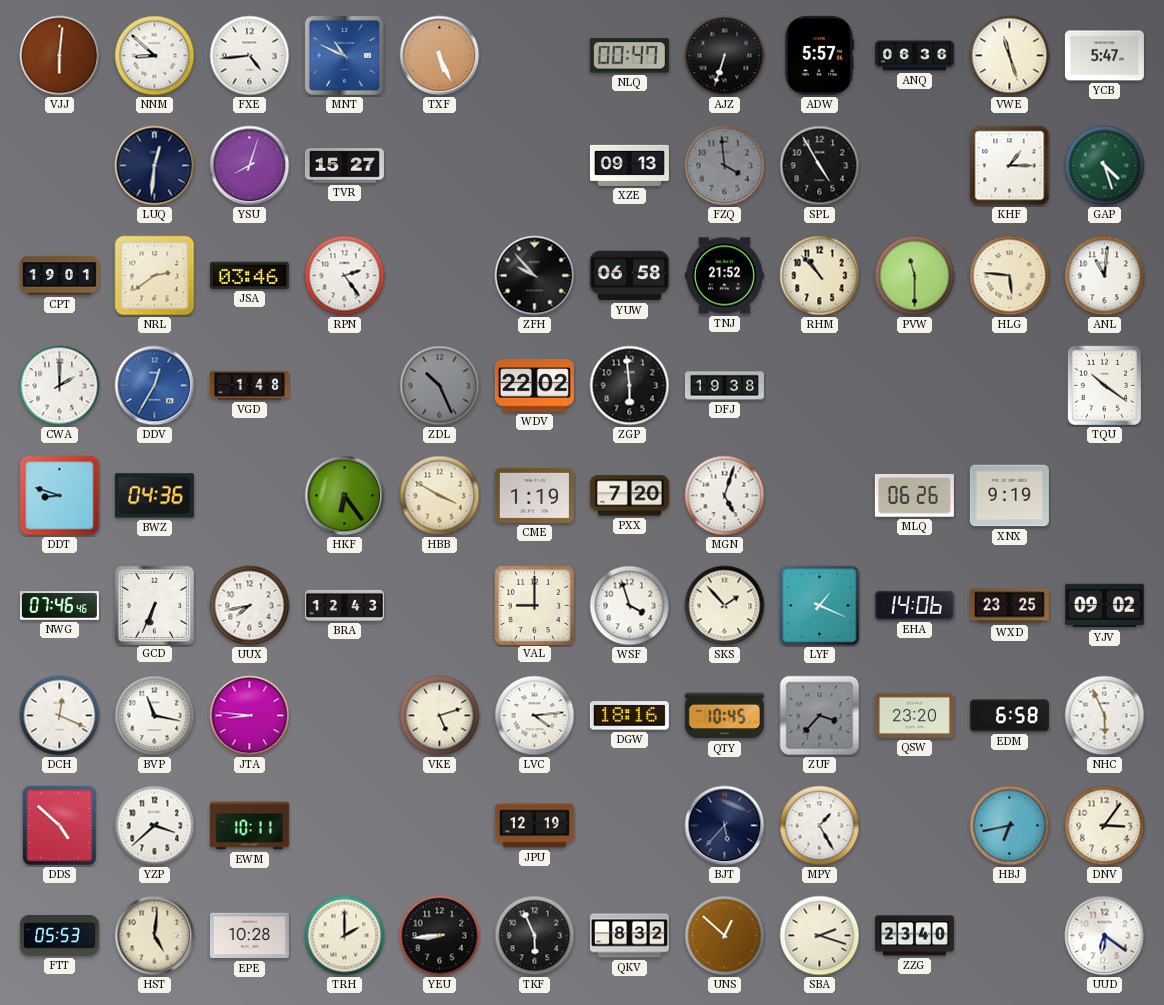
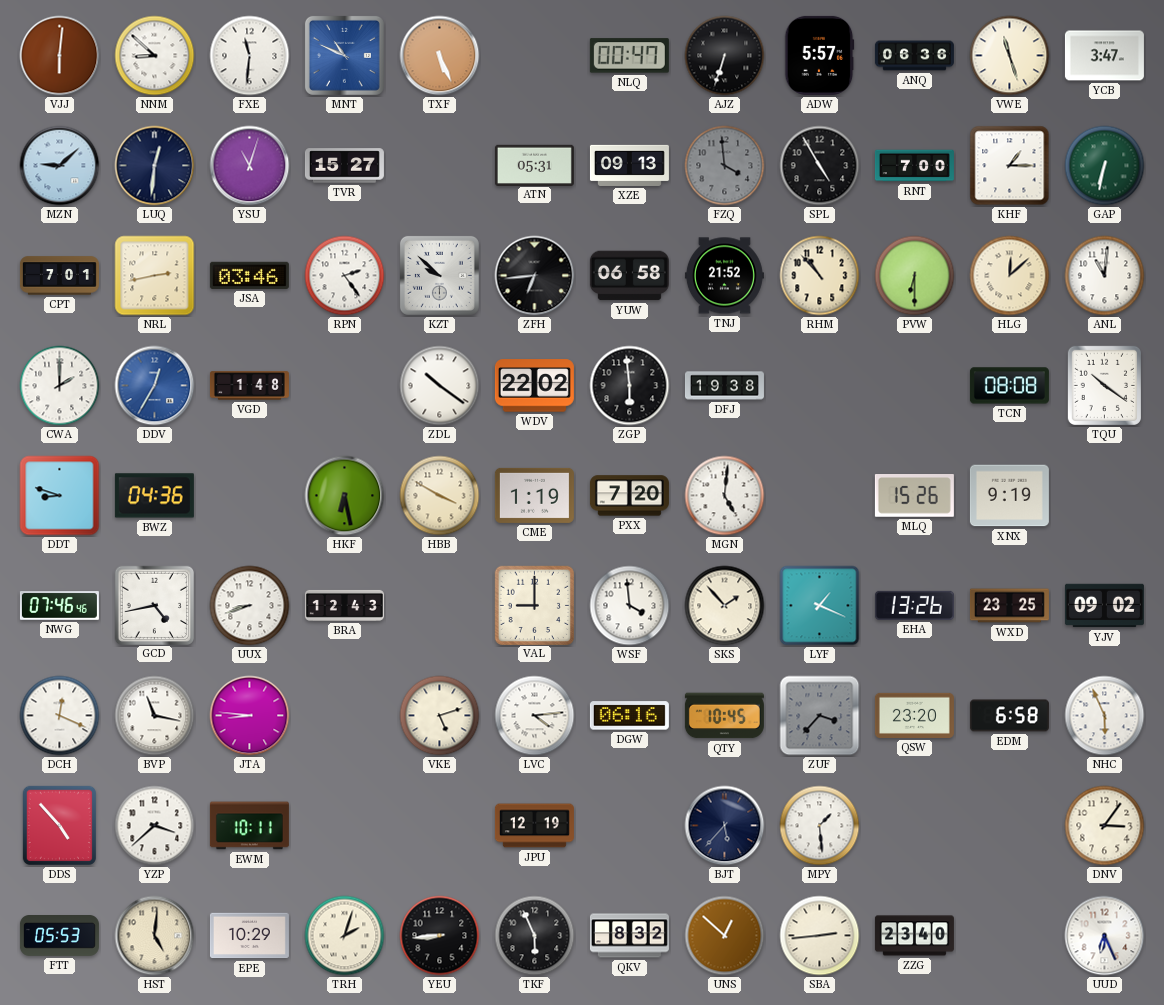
FXE: 4:44 -> 11:31
YCB: 5:47 -> 3:47
MZN: none -> 9:08
YSU: 8:03 -> 11:03
ATN: none -> 05:31
RNT: none -> 7:00
GAP: 4:27 -> 6:32
CPT: 19:01 -> 7:01
NRL: 2:39 -> 2:43
KZT: none -> 9:52
ZFH: 9:53 -> 6:44
PVW: 11:30 -> 6:30
HLG: 5:46 -> 12:08
ZDL: 10:26 -> 10:21
ZDL dial: grey -> white
TCN: none -> 08:08
HKF: 6:24 -> 6:28
MGN: 5:03 -> 5:01
MLQ: 06:26 -> 15:26
GCD: 6:34 -> 4:43
UUX: 7:43 -> 8:42
WSF: 3:57 -> 3:59
EHA: 14:06 -> 13:26
DGW: 18:16 -> 06:16
DDS: 4:52 -> 4:53
MPY: 1:25 -> 1:29
HBJ: 6:43 -> none
EPE: 10:28 -> 10:29
TRH: 2:00 -> 2:03
SBA: 2:18 -> 2:44
UUD: 6:21 -> 6:26
